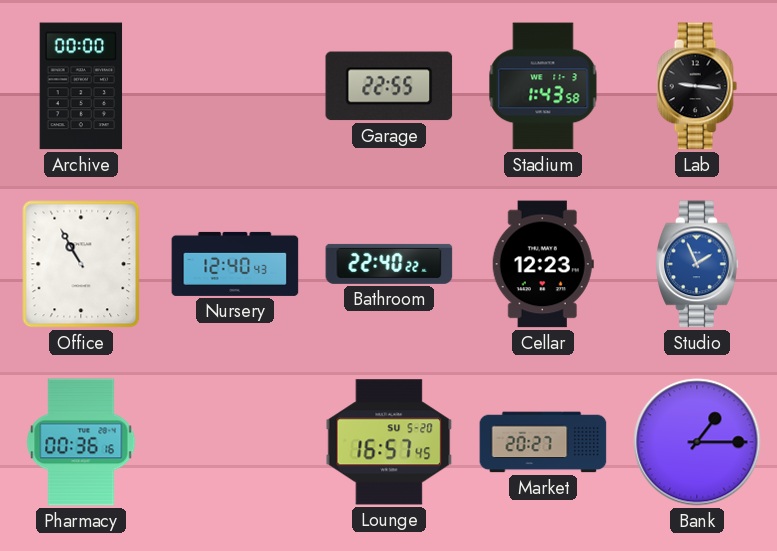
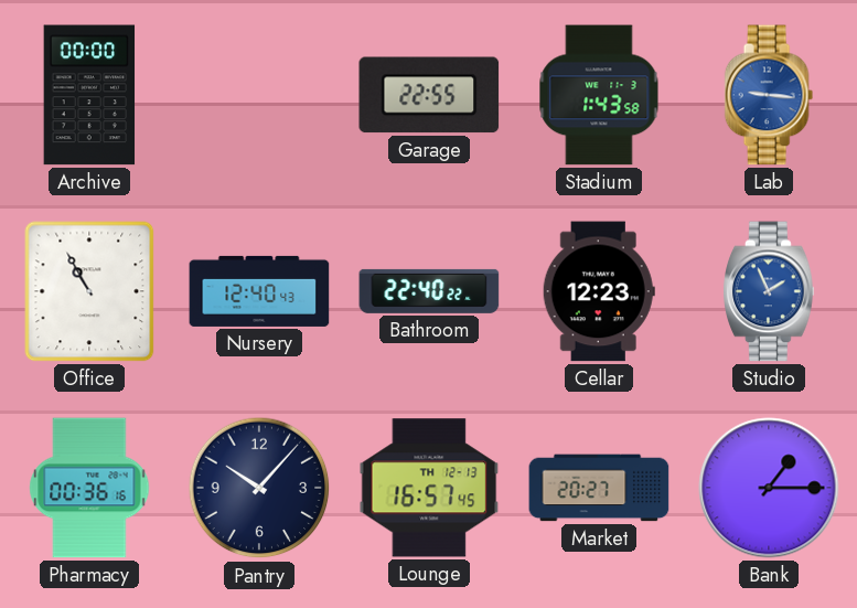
Lab dial: black -> blue
Pantry: none -> 10:07
Lounge date: SU 5-20 -> TH 12-13
